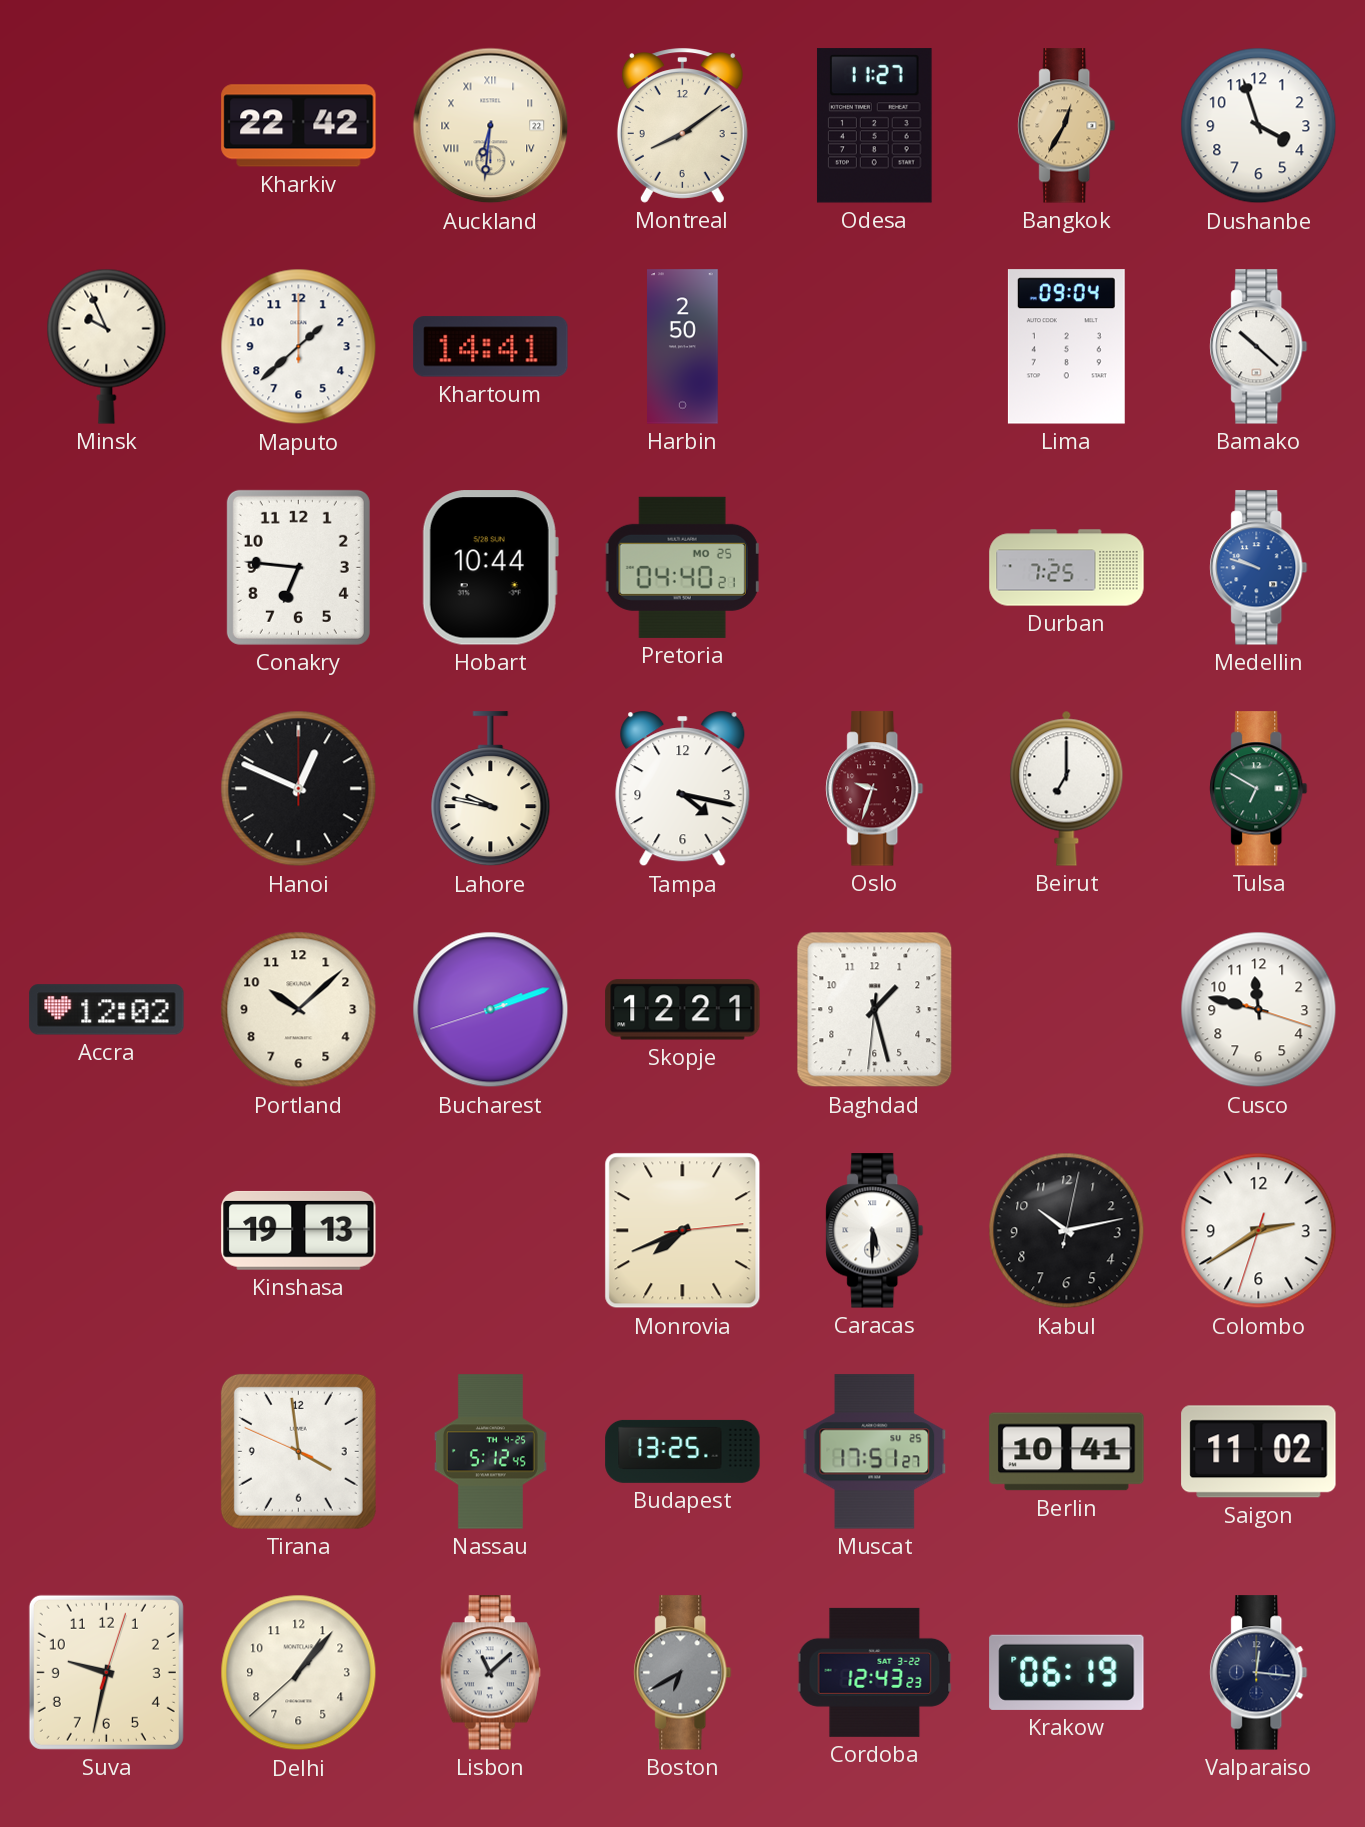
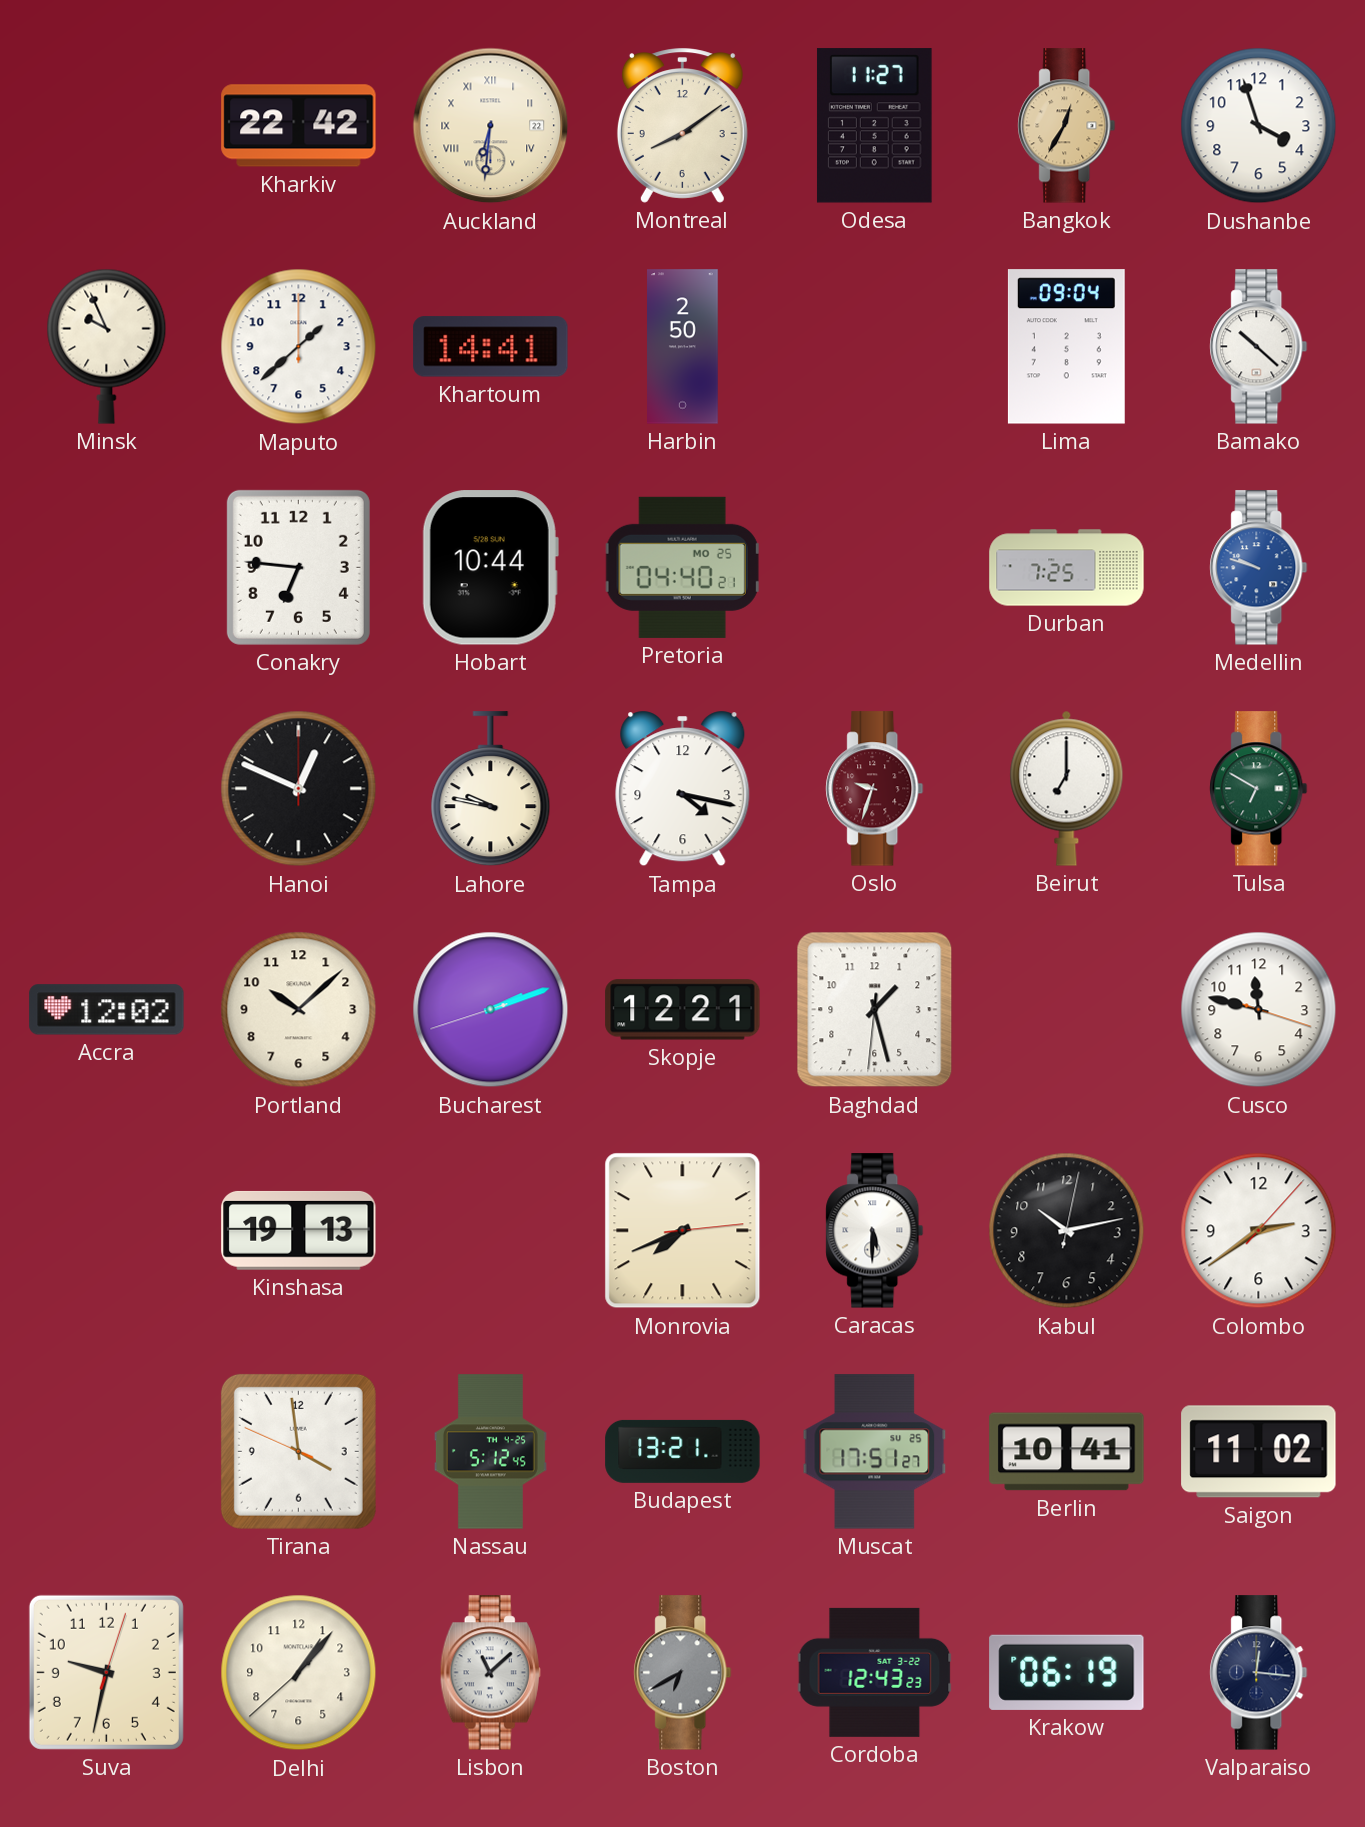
Colombo: 2:39:33 -> 2:39:07
Budapest: 13:25 -> 13:21
